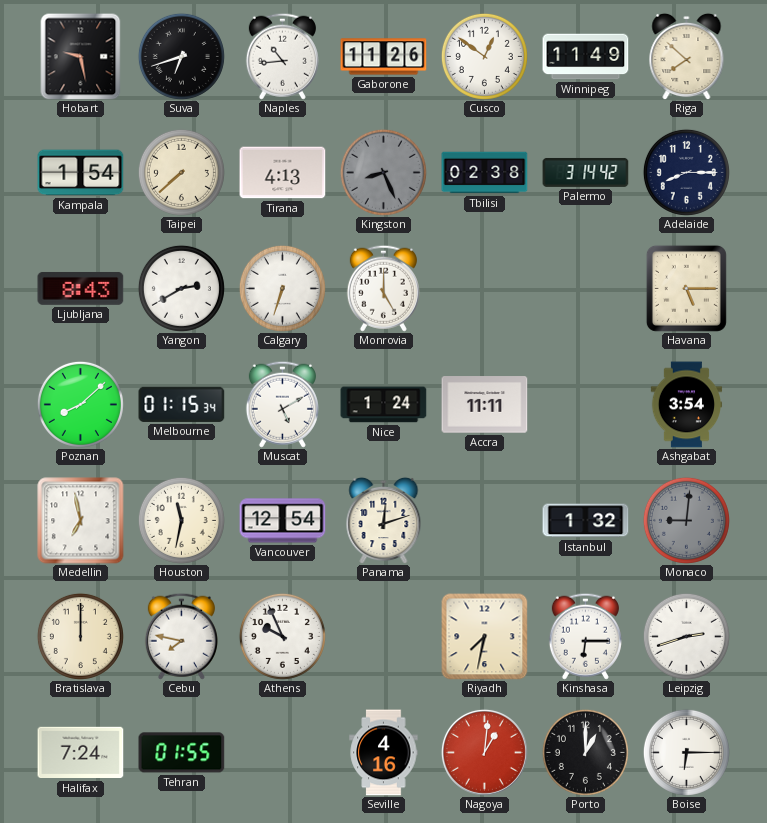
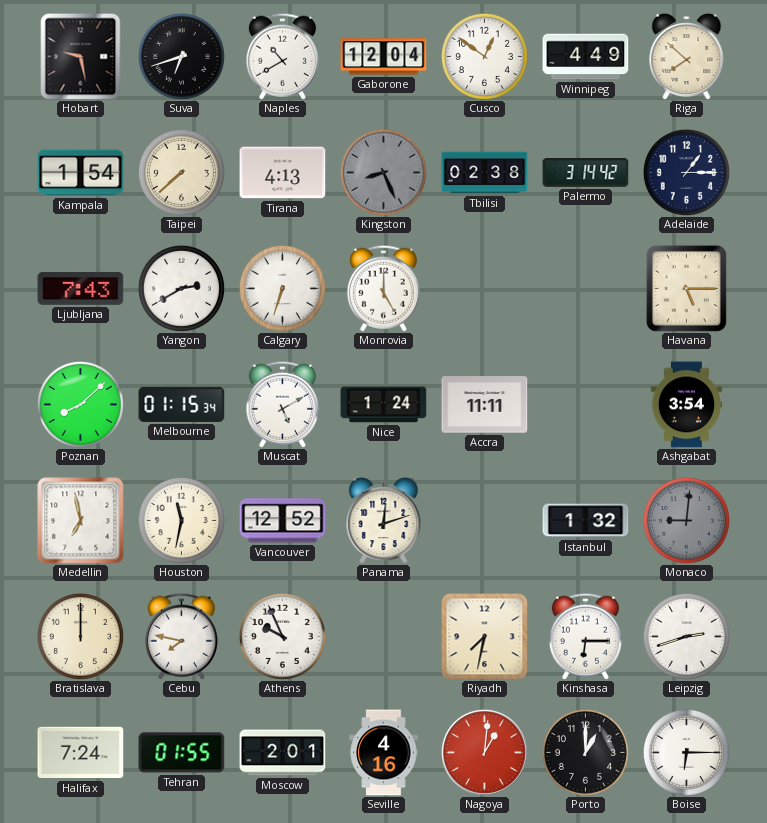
Naples: 10:44 -> 10:40
Gaborone: 11:26 -> 12:04
Winnipeg: 11:49 -> 4:49
Adelaide: 8:15 -> 1:15
Ljubljana: 8:43 -> 7:43
Vancouver: 12:54 -> 12:52
Moscow: none -> 2:01
